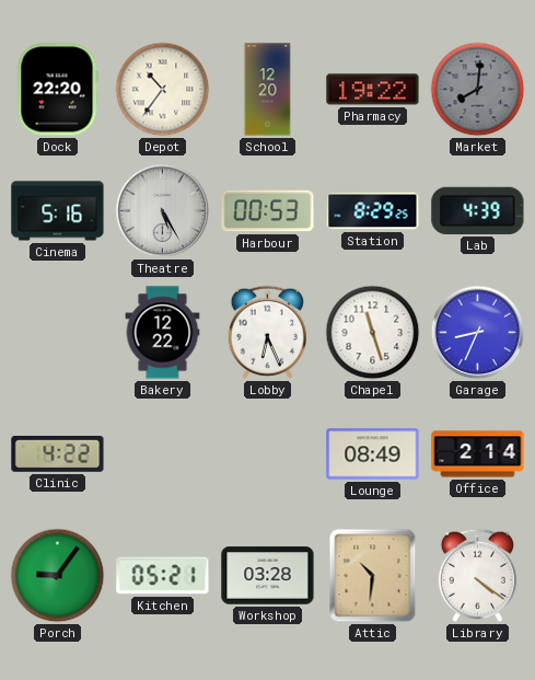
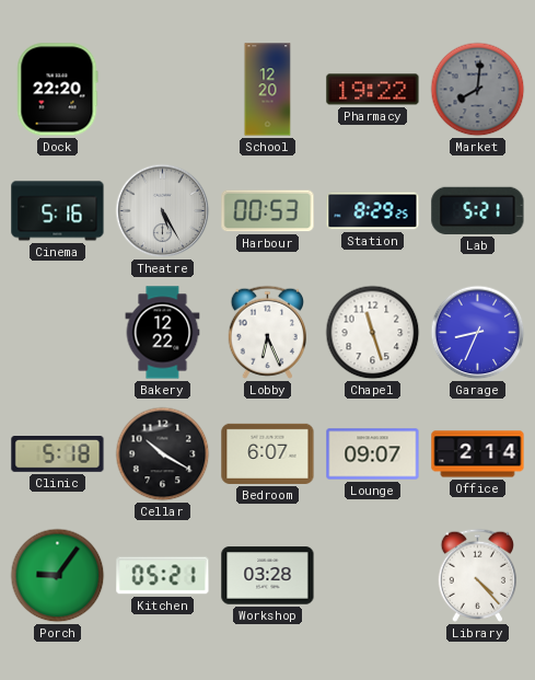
Depot: 10:36 -> none
Lab: 4:39 -> 5:21
Clinic: 4:22 -> 5:18
Cellar: none -> 10:20
Bedroom: none -> 6:07
Lounge: 08:49 -> 09:07
Attic: 10:31 -> none
Library: 4:21 -> 4:23
